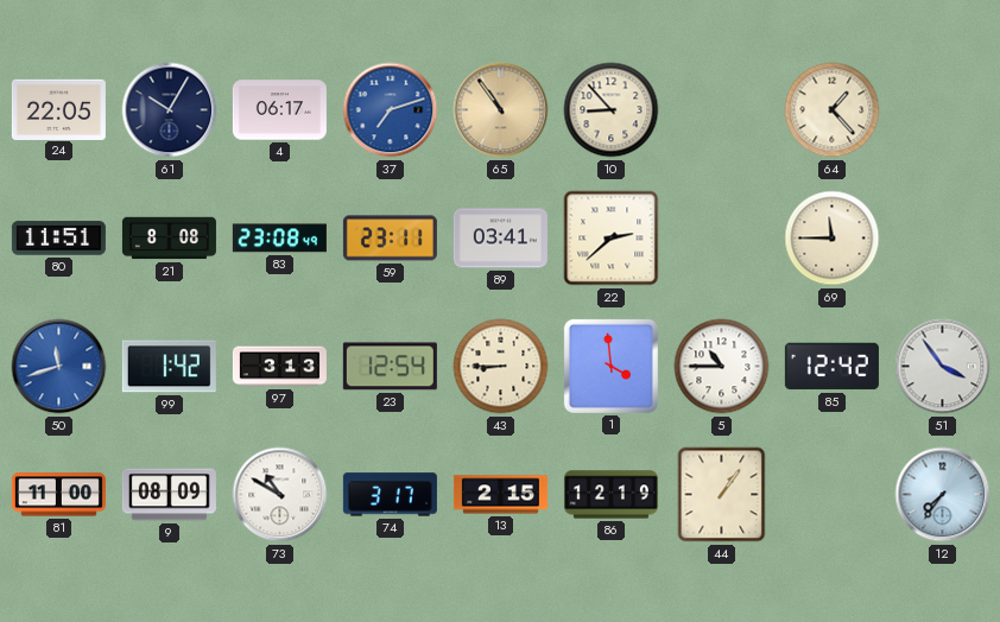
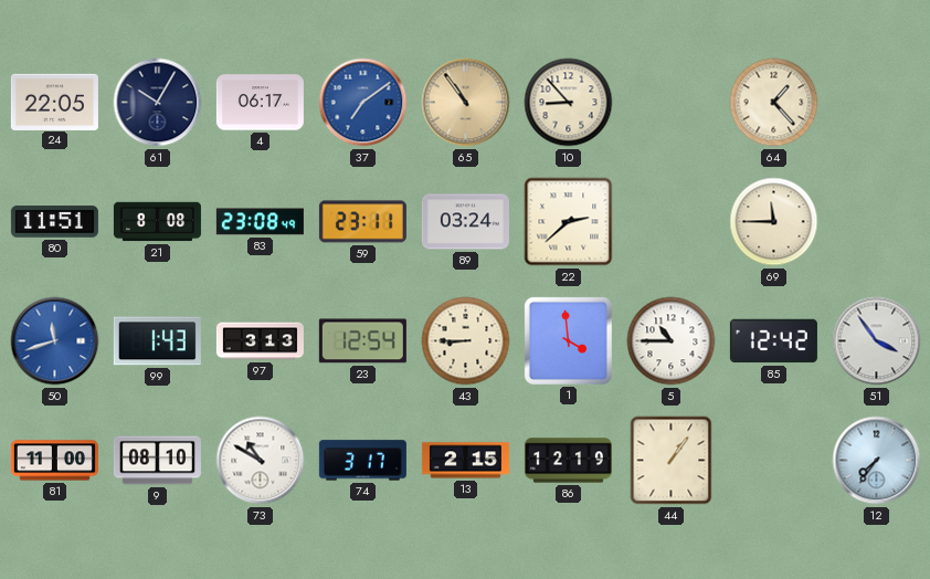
37: 7:12 -> 7:09
89: 03:41 -> 03:24
99: 1:42 -> 1:43
9: 08:09 -> 08:10
